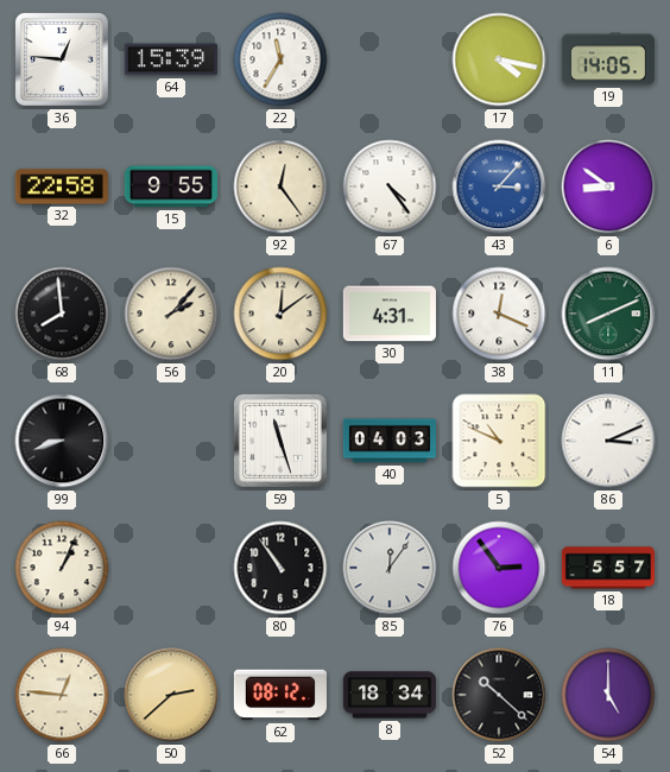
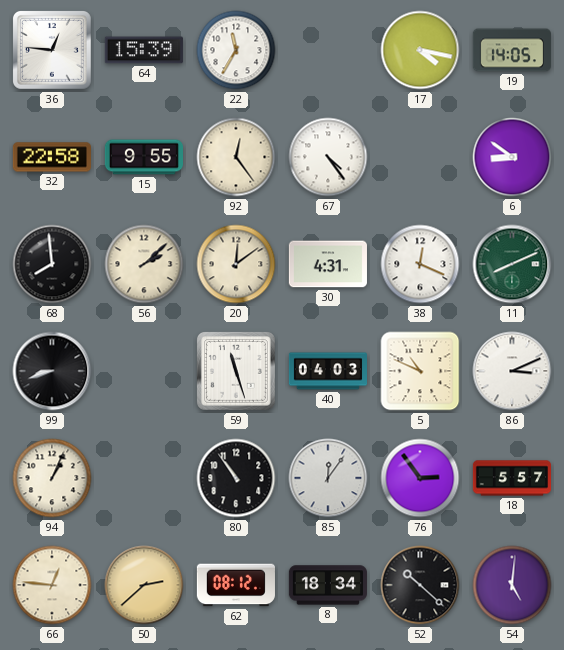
43: 3:07 -> none
56: 2:07 -> 2:08
54: 5:00 -> 5:01
